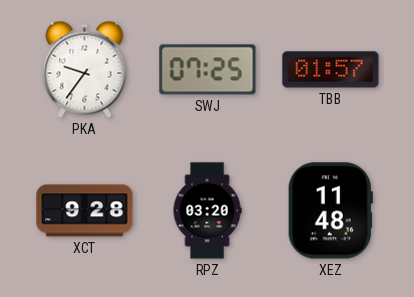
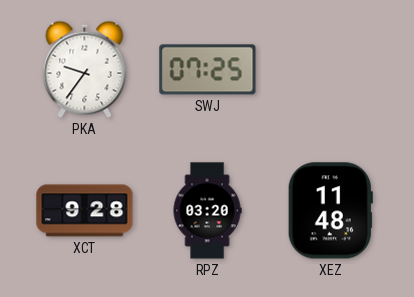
TBB: 01:57 -> none
